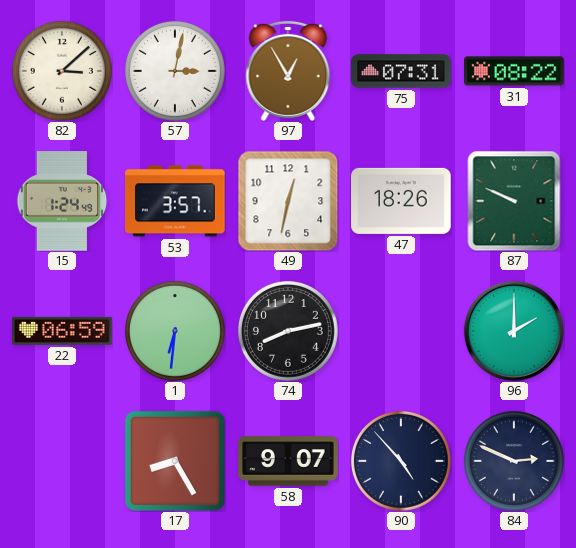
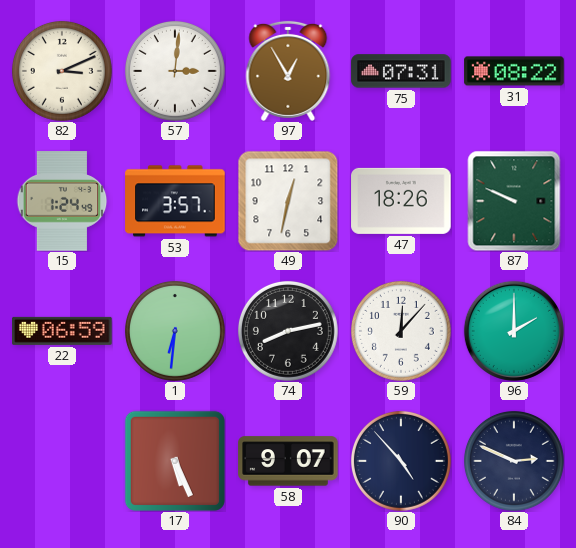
82: 3:08 -> 3:11
57: 3:02 -> 3:01
59: none -> 12:07
17: 8:25 -> 5:26
